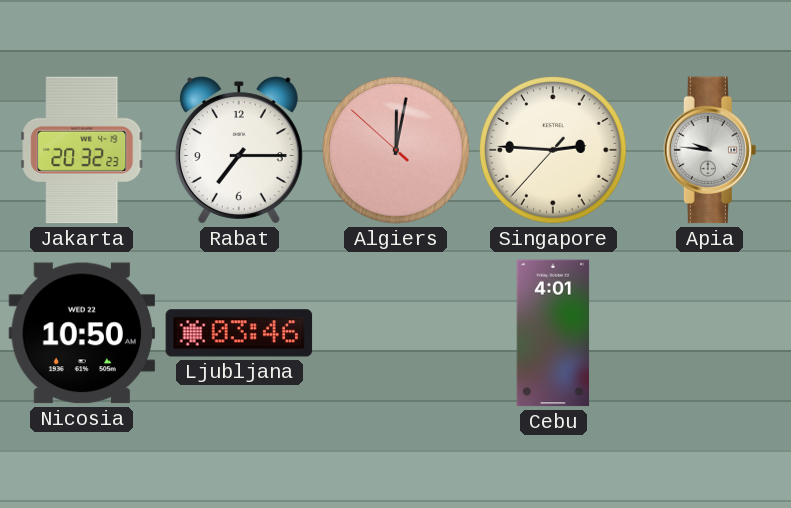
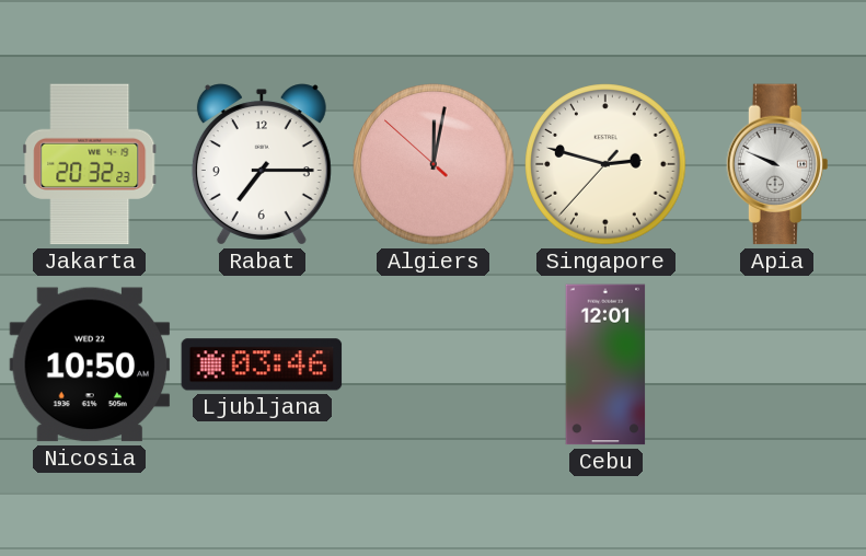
Singapore: 2:45 -> 2:47
Apia: 9:46 -> 9:49
Cebu: 4:01 -> 12:01
